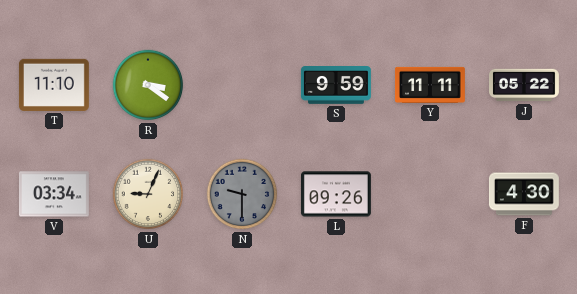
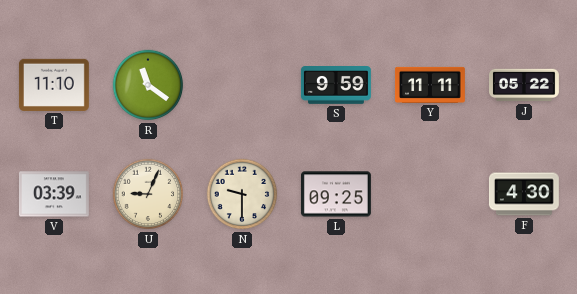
R: 3:21 -> 11:21
V: 03:34 -> 03:39
N dial: grey -> cream
L: 09:26 -> 09:25
